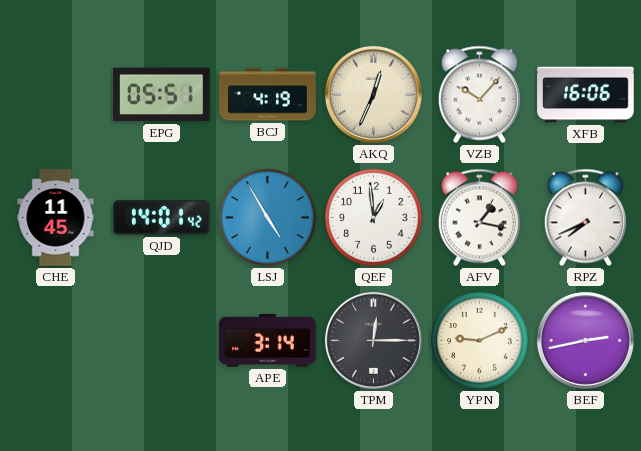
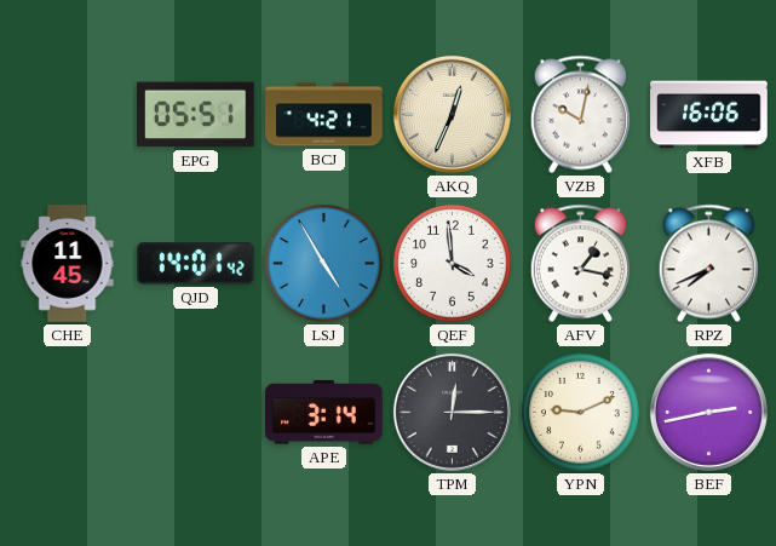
BCJ: 4:19 -> 4:21
VZB: 10:07 -> 10:02
QEF: 12:59 -> 3:59
